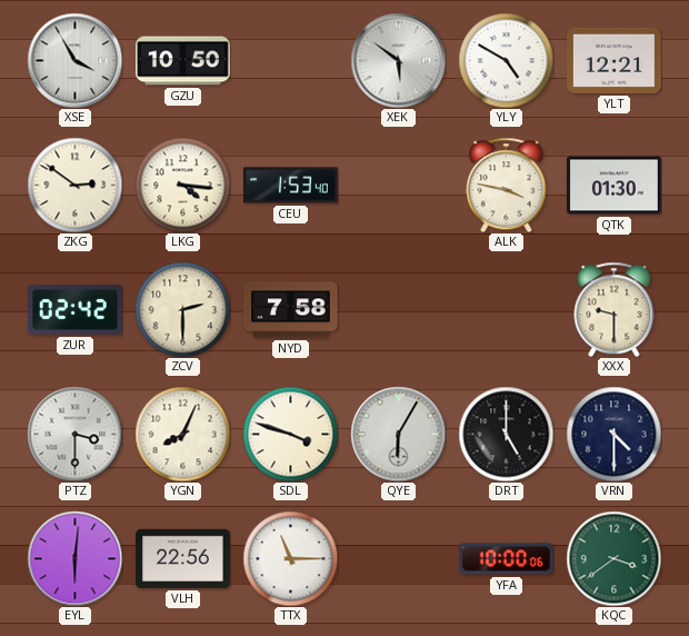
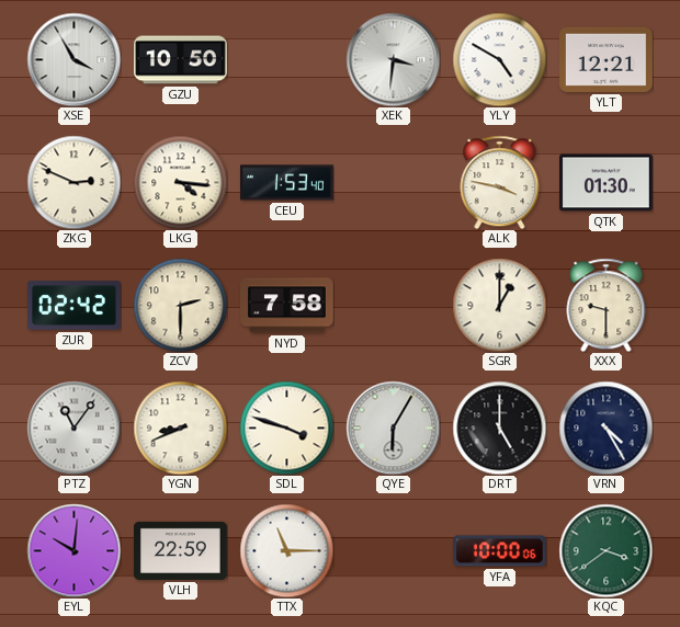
XEK: 5:51 -> 3:31
ZKG: 2:51 -> 2:49
SGR: none -> 1:00
PTZ: 3:30 -> 11:06
YGN: 8:04 -> 8:41
VRN: 4:30 -> 4:25
EYL: 6:01 -> 10:01
VLH: 22:56 -> 22:59
